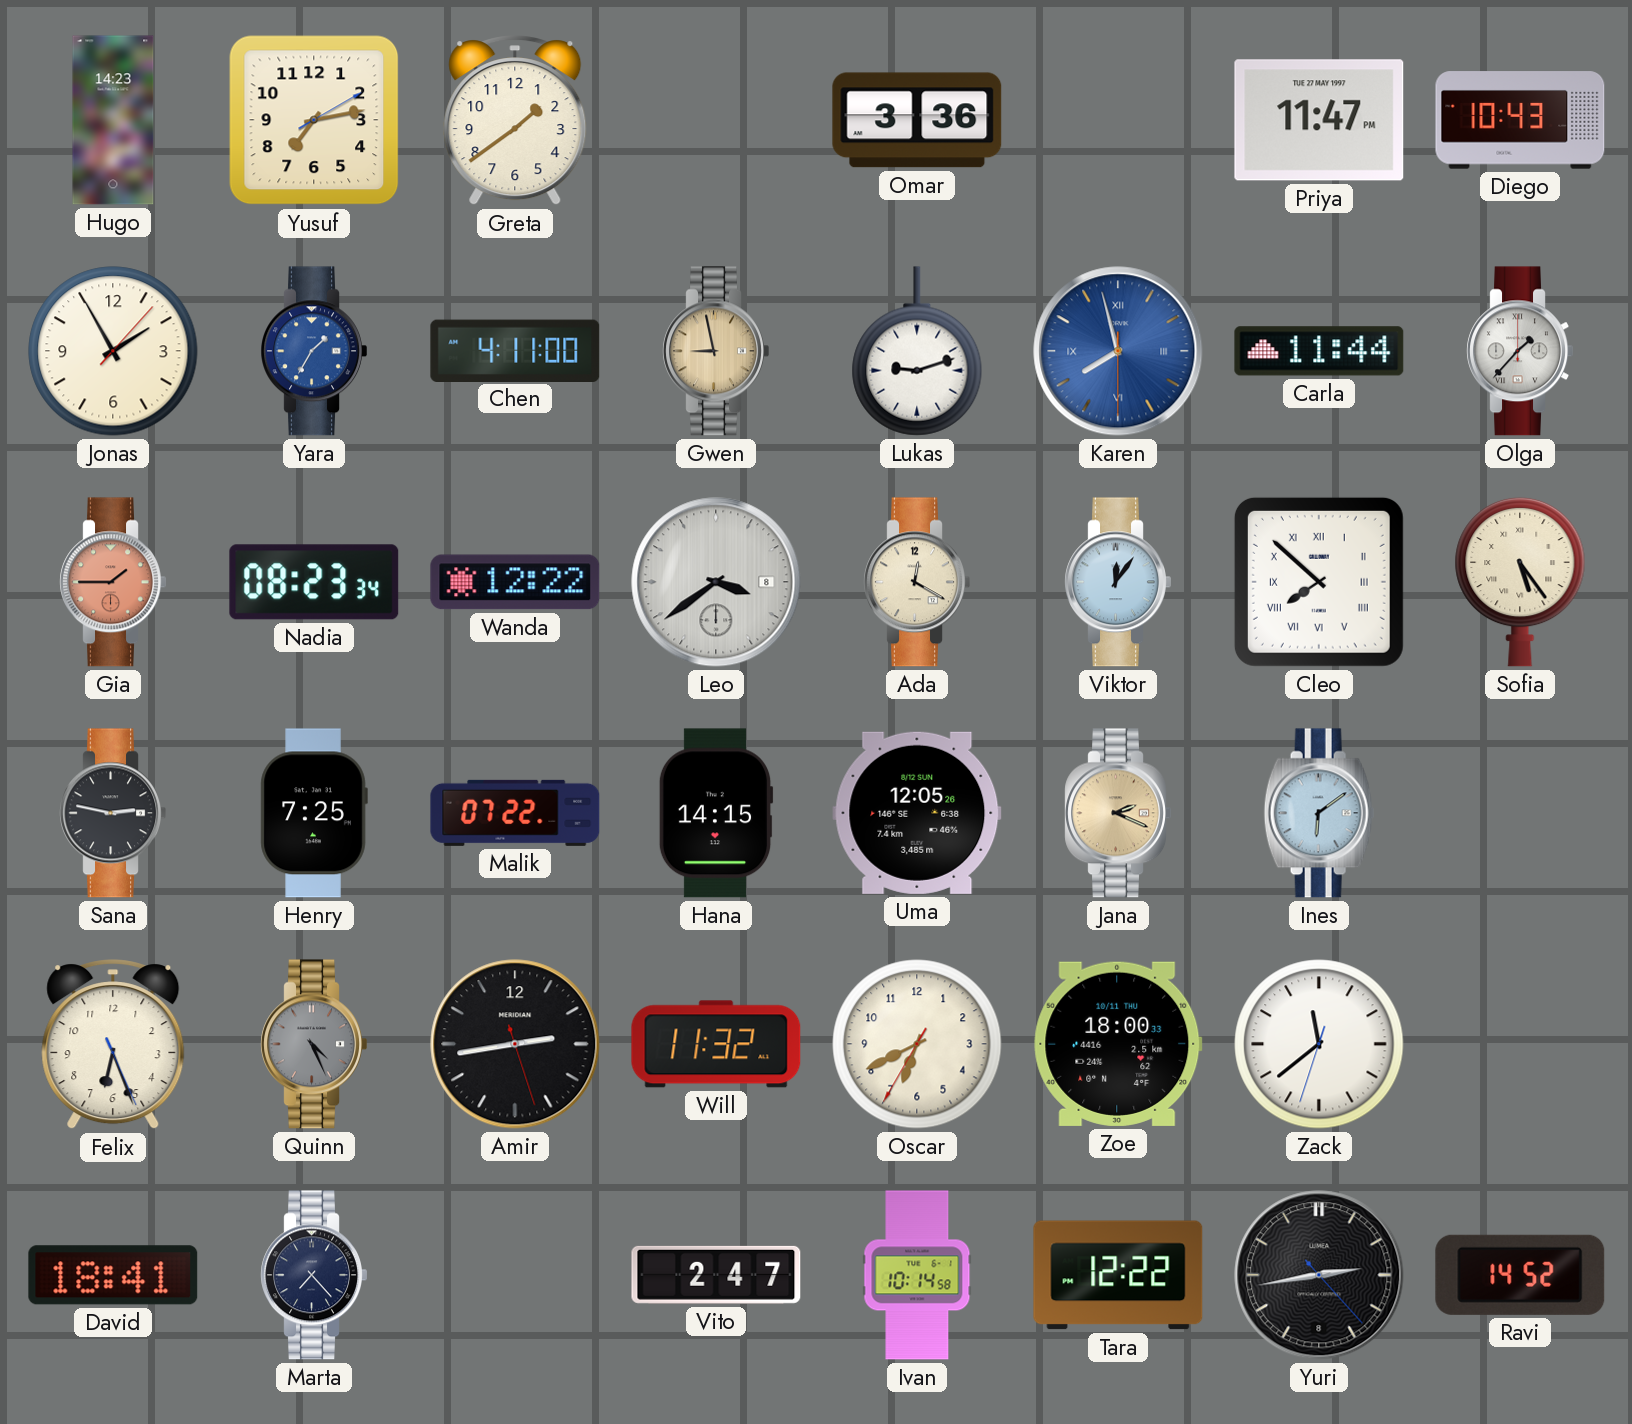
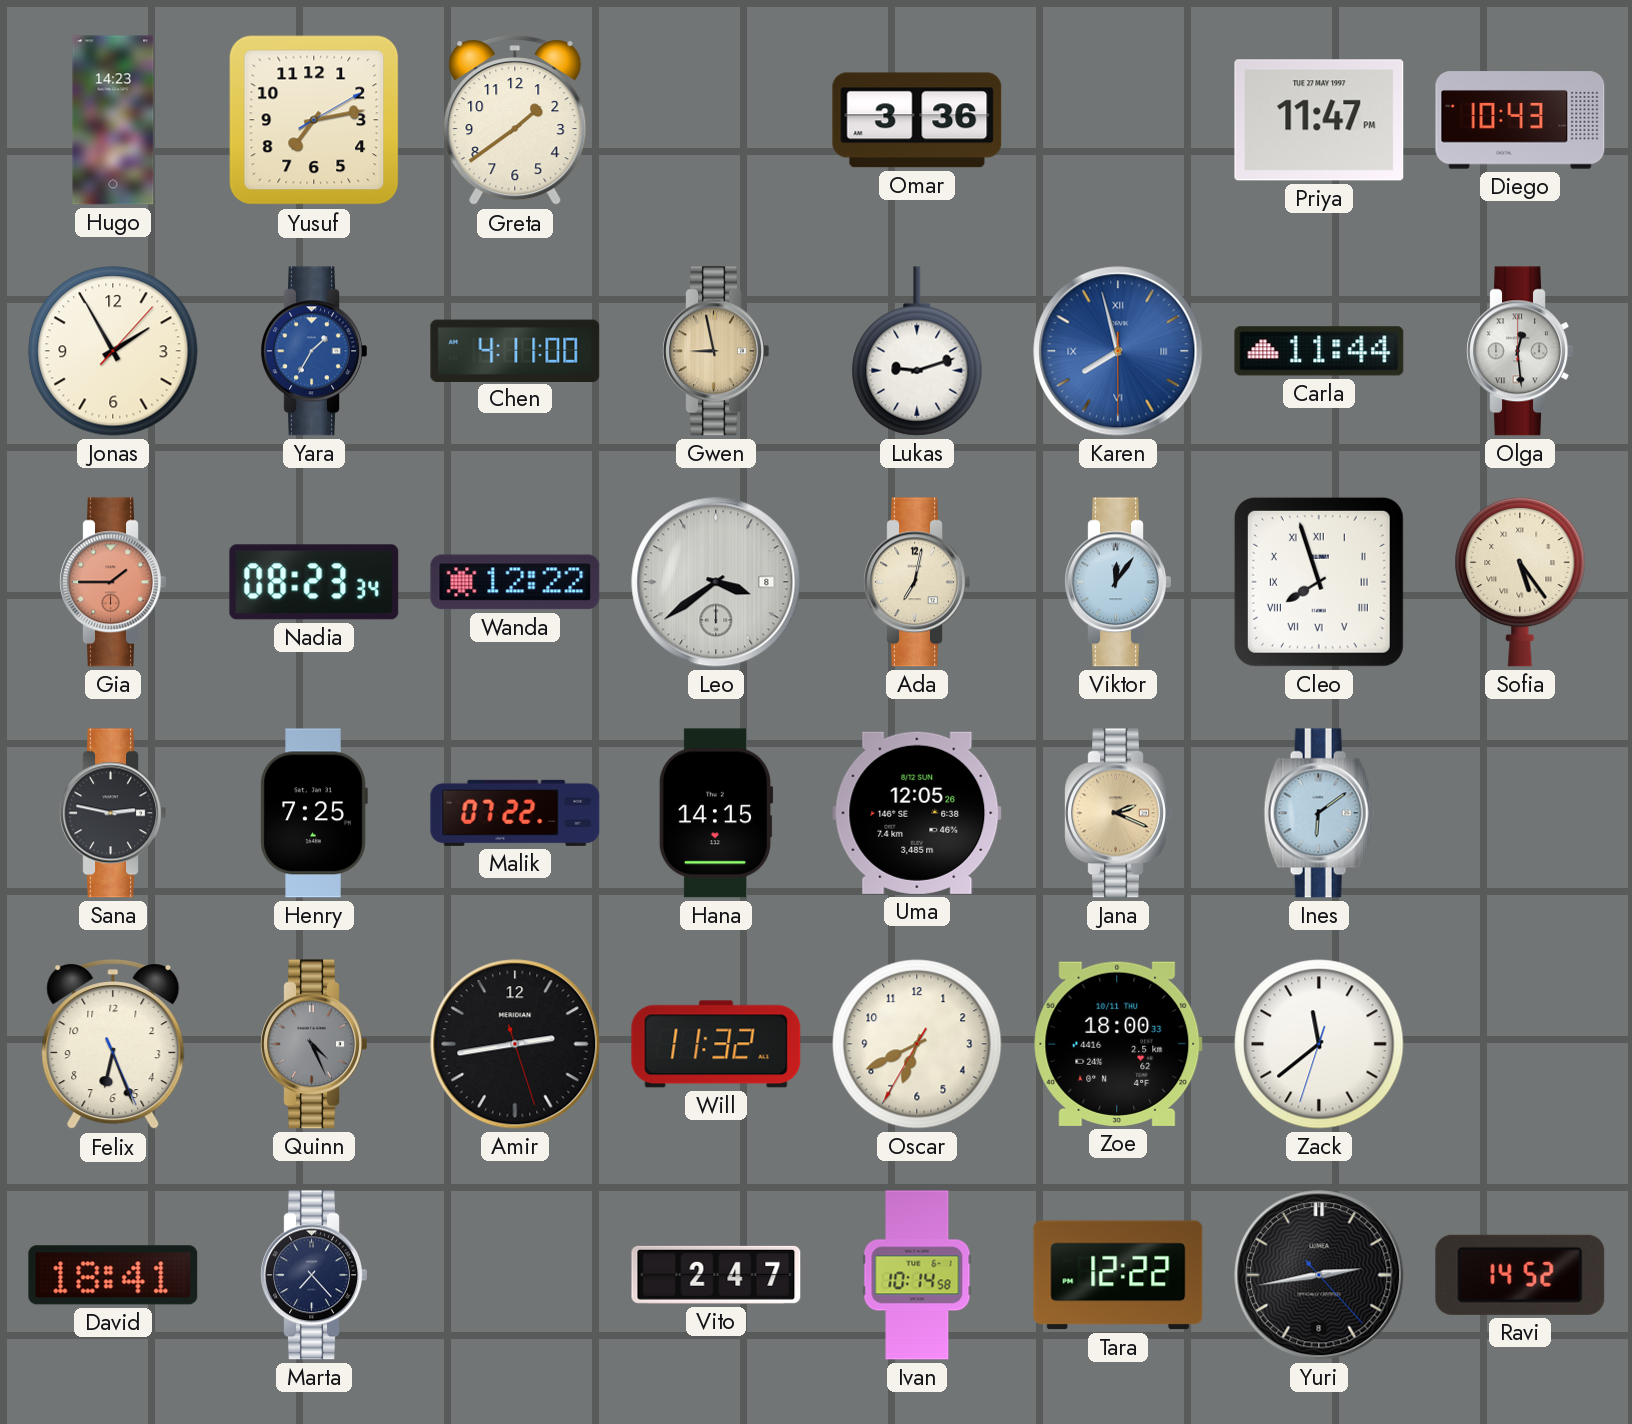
Olga: 1:37 -> 12:29
Ada: 12:20 -> 7:02
Cleo: 7:52 -> 7:57
